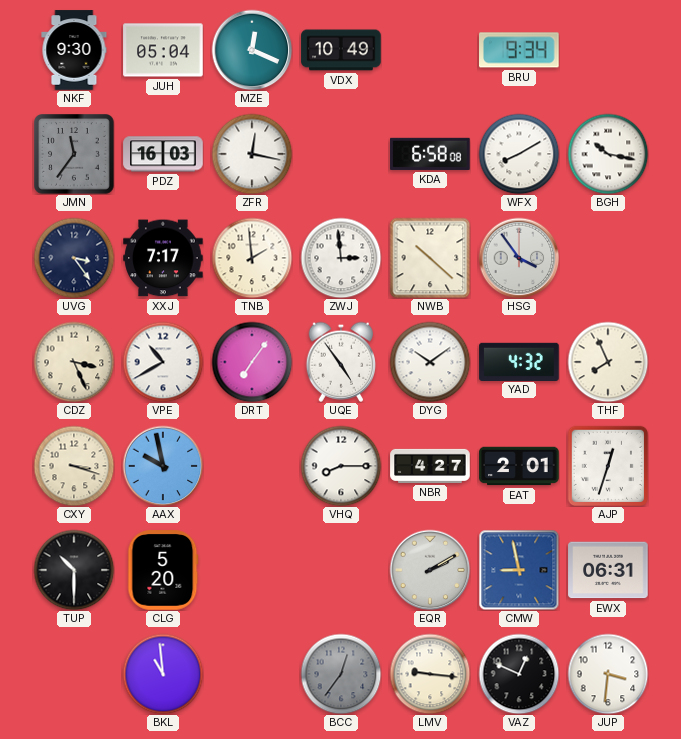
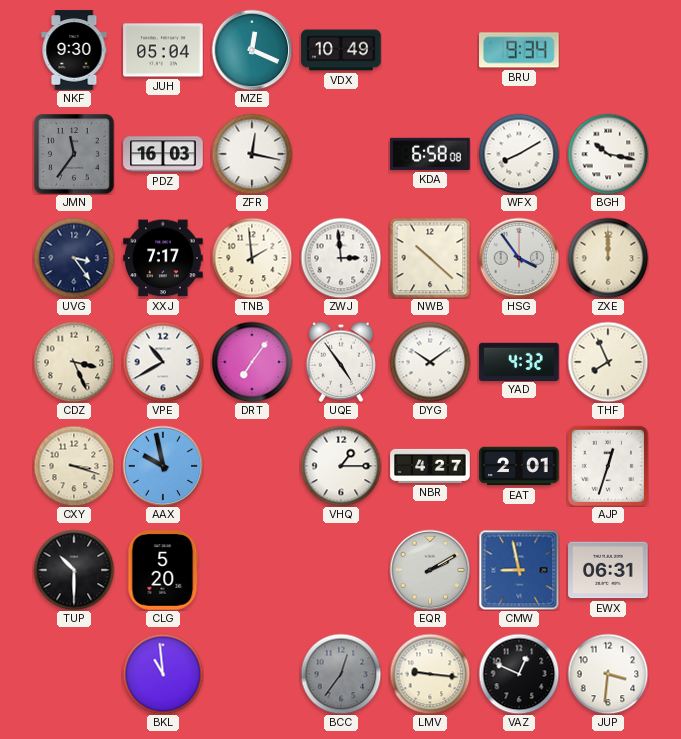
ZXE: none -> 12:00
VHQ: 8:15 -> 1:15
